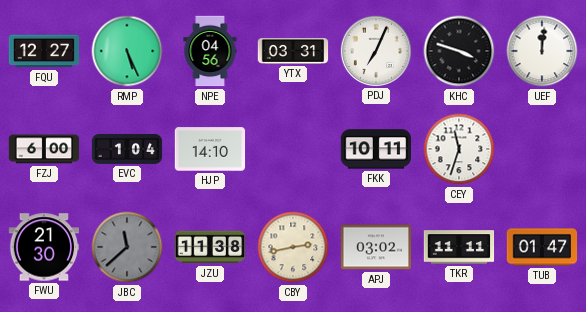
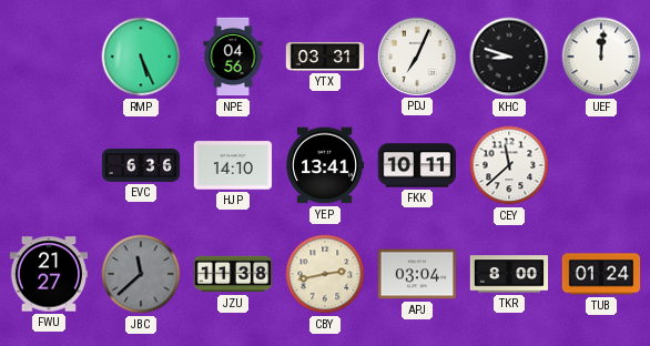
FQU: 12:27 -> none
KHC: 3:48 -> 8:48
FZJ: 6:00 -> none
EVC: 1:04 -> 6:36
YEP: none -> 13:41
CEY: 11:33 -> 11:38
FWU: 21:30 -> 21:27
APJ: 03:02 -> 03:04
TKR: 11:11 -> 8:00
TUB: 01:47 -> 01:24
